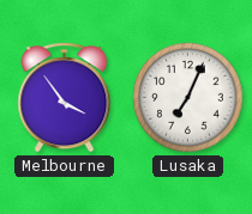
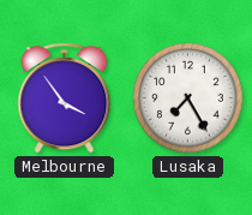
Lusaka: 7:04 -> 7:25
